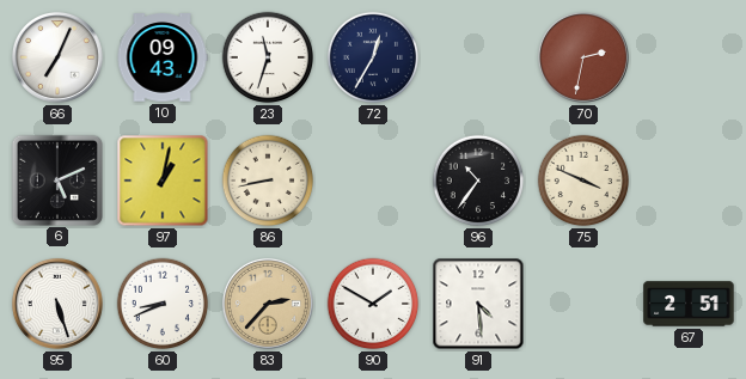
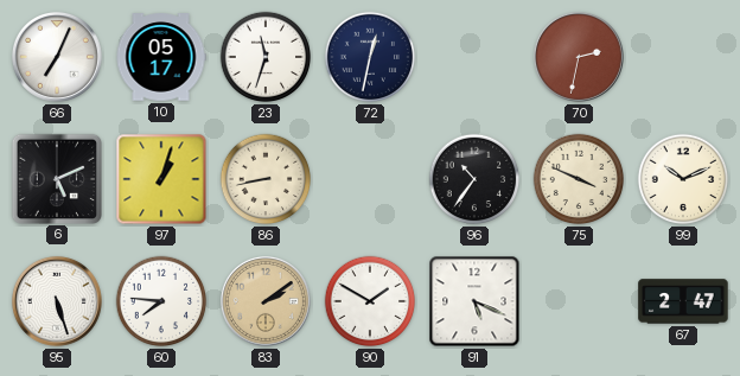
10: 09:43 -> 05:17
72: 12:35 -> 12:32
97: 1:02 -> 1:03
99: none -> 10:11
60: 8:41 -> 7:46
83: 2:37 -> 2:09
91: 4:29 -> 5:19
67: 2:51 -> 2:47
